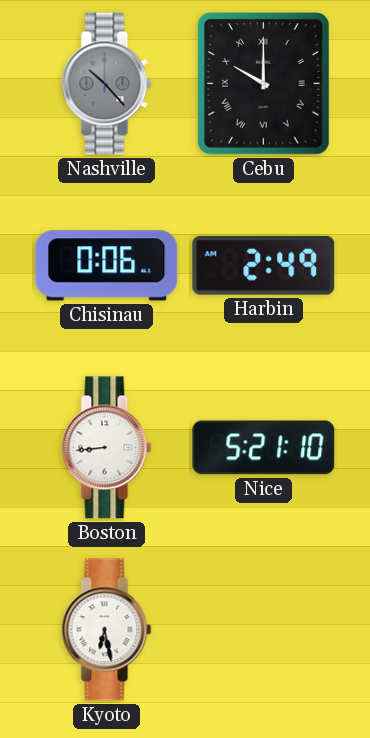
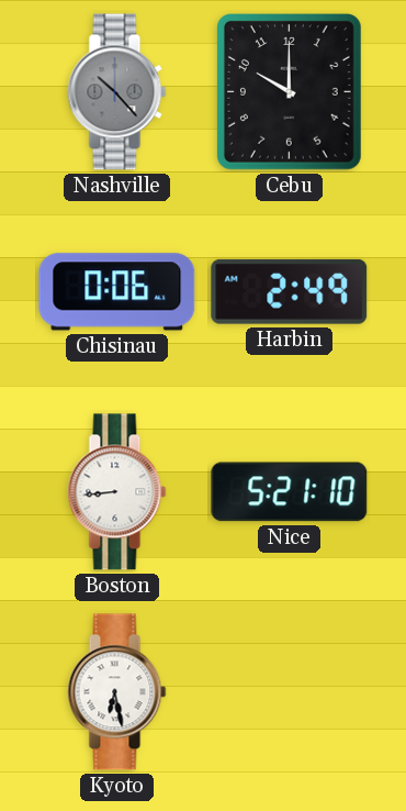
Cebu numerals: Roman -> Arabic
